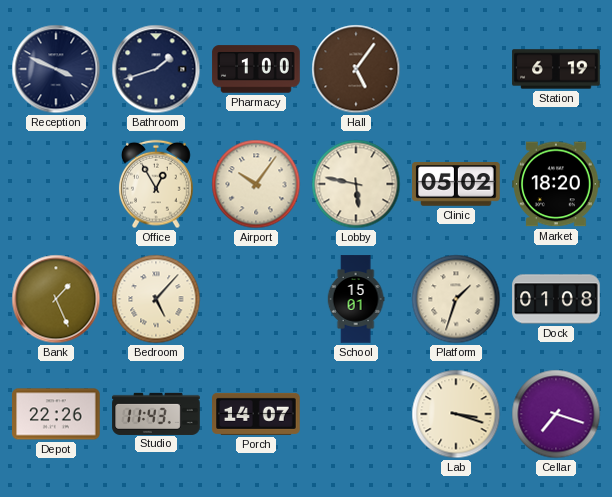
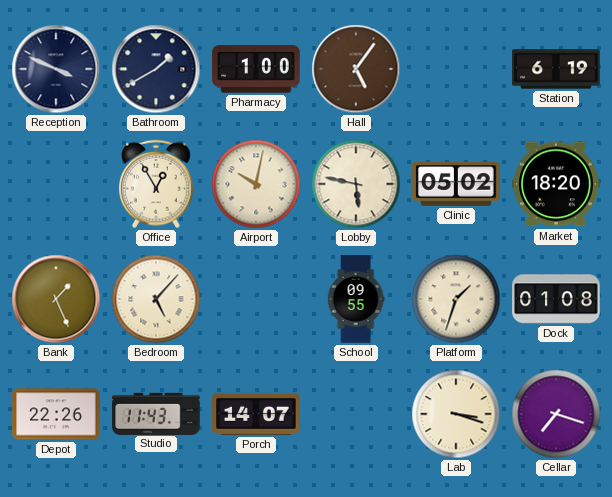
Bathroom: 1:42 -> 1:40
Airport: 10:06 -> 10:02
School: 15:01 -> 09:55
